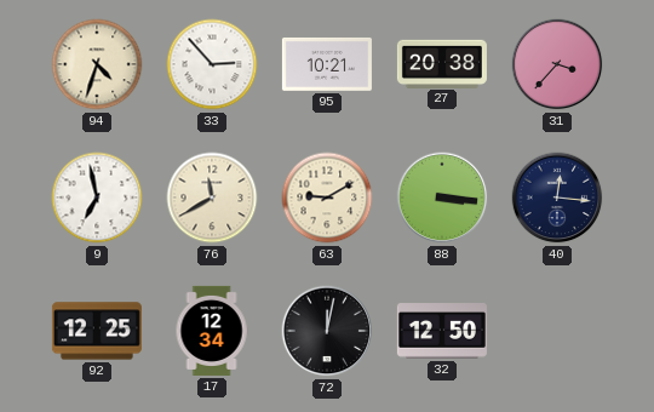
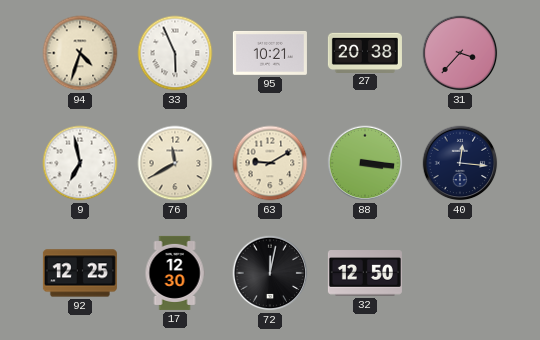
33: 2:53 -> 5:56
17: 12:34 -> 12:30
